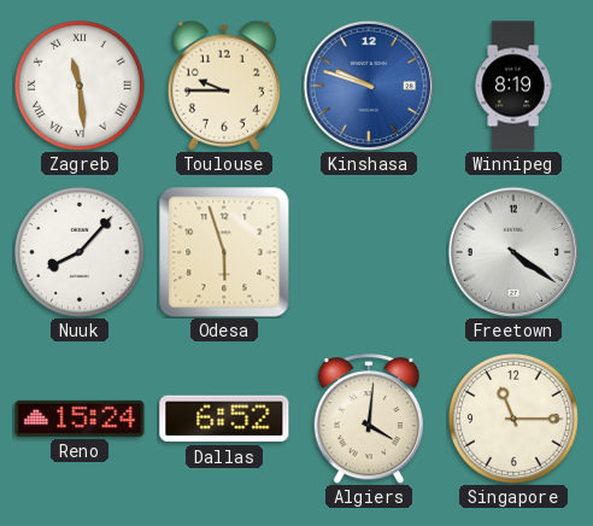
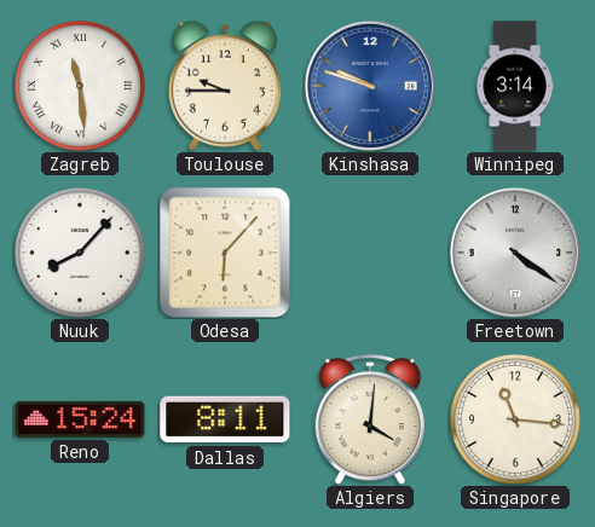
Winnipeg: 8:19 -> 3:14
Odesa: 5:57 -> 6:07
Dallas: 6:52 -> 8:11
Singapore: 11:15 -> 11:16
